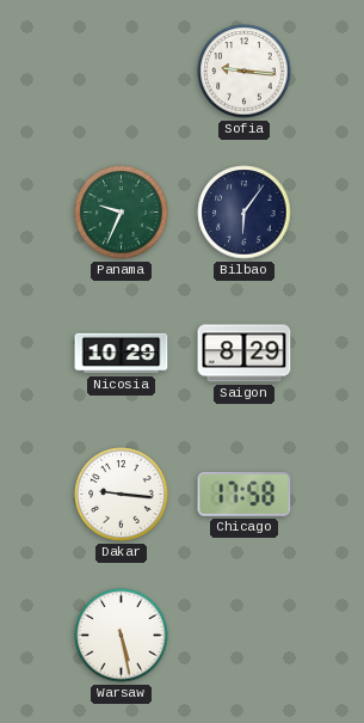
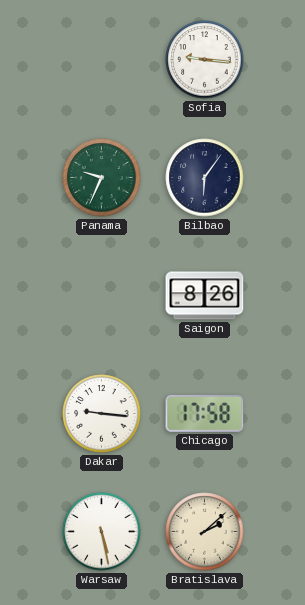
Nicosia: 10:29 -> none
Saigon: 8:29 -> 8:26
Bratislava: none -> 2:08
